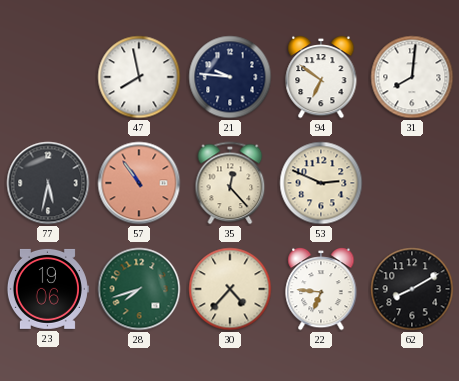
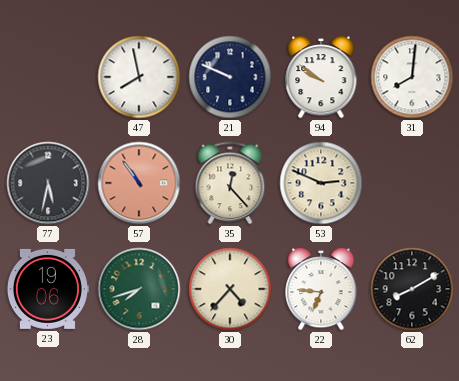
21: 9:46 -> 9:49
94: 6:51 -> 9:51
